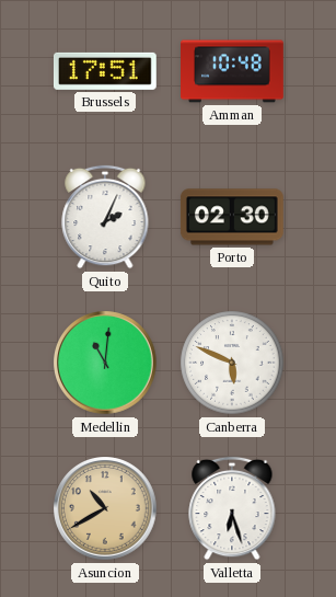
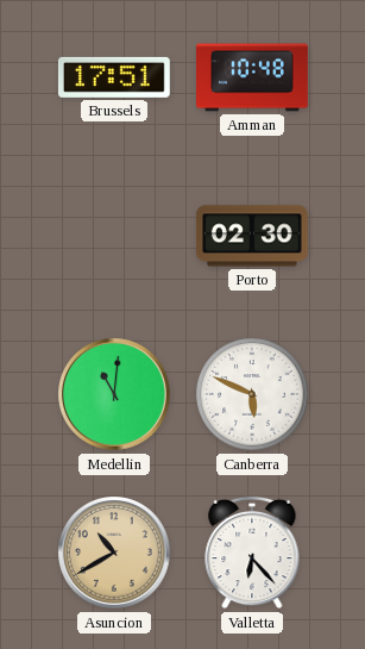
Quito: 2:04 -> none
Valletta: 6:27 -> 6:23
